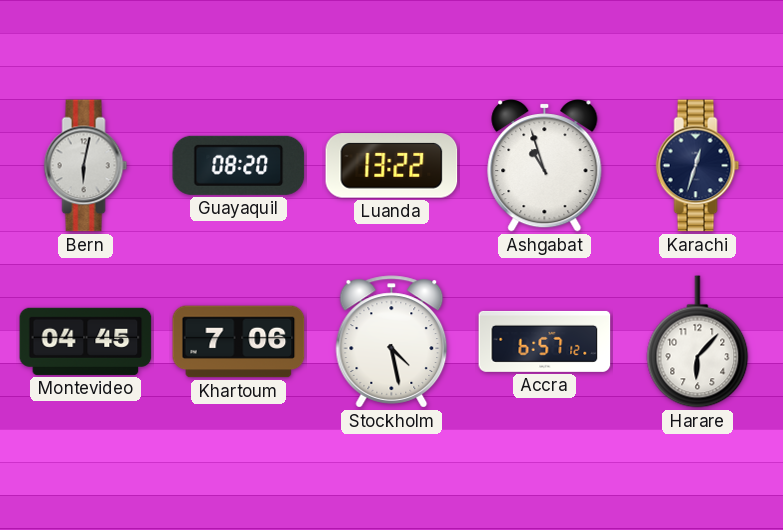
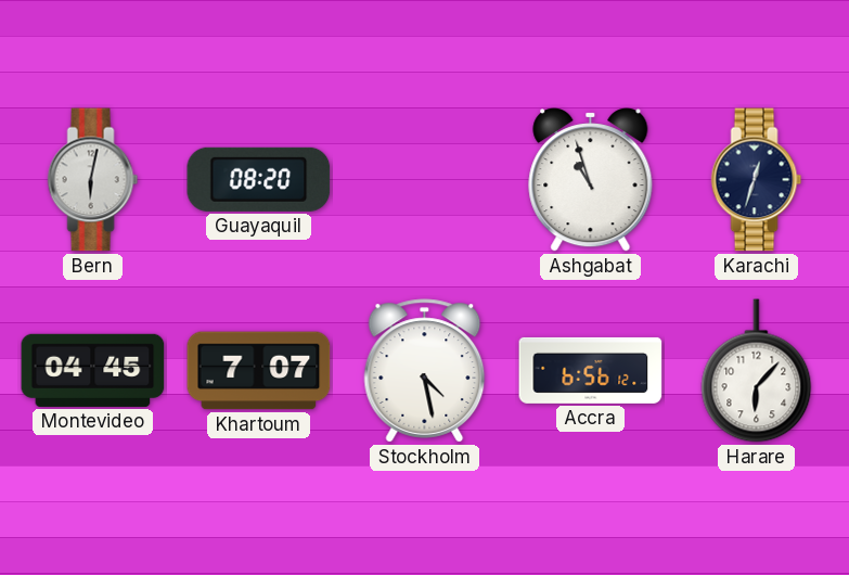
Luanda: 13:22 -> none
Khartoum: 7:06 -> 7:07
Accra: 6:57 -> 6:56
